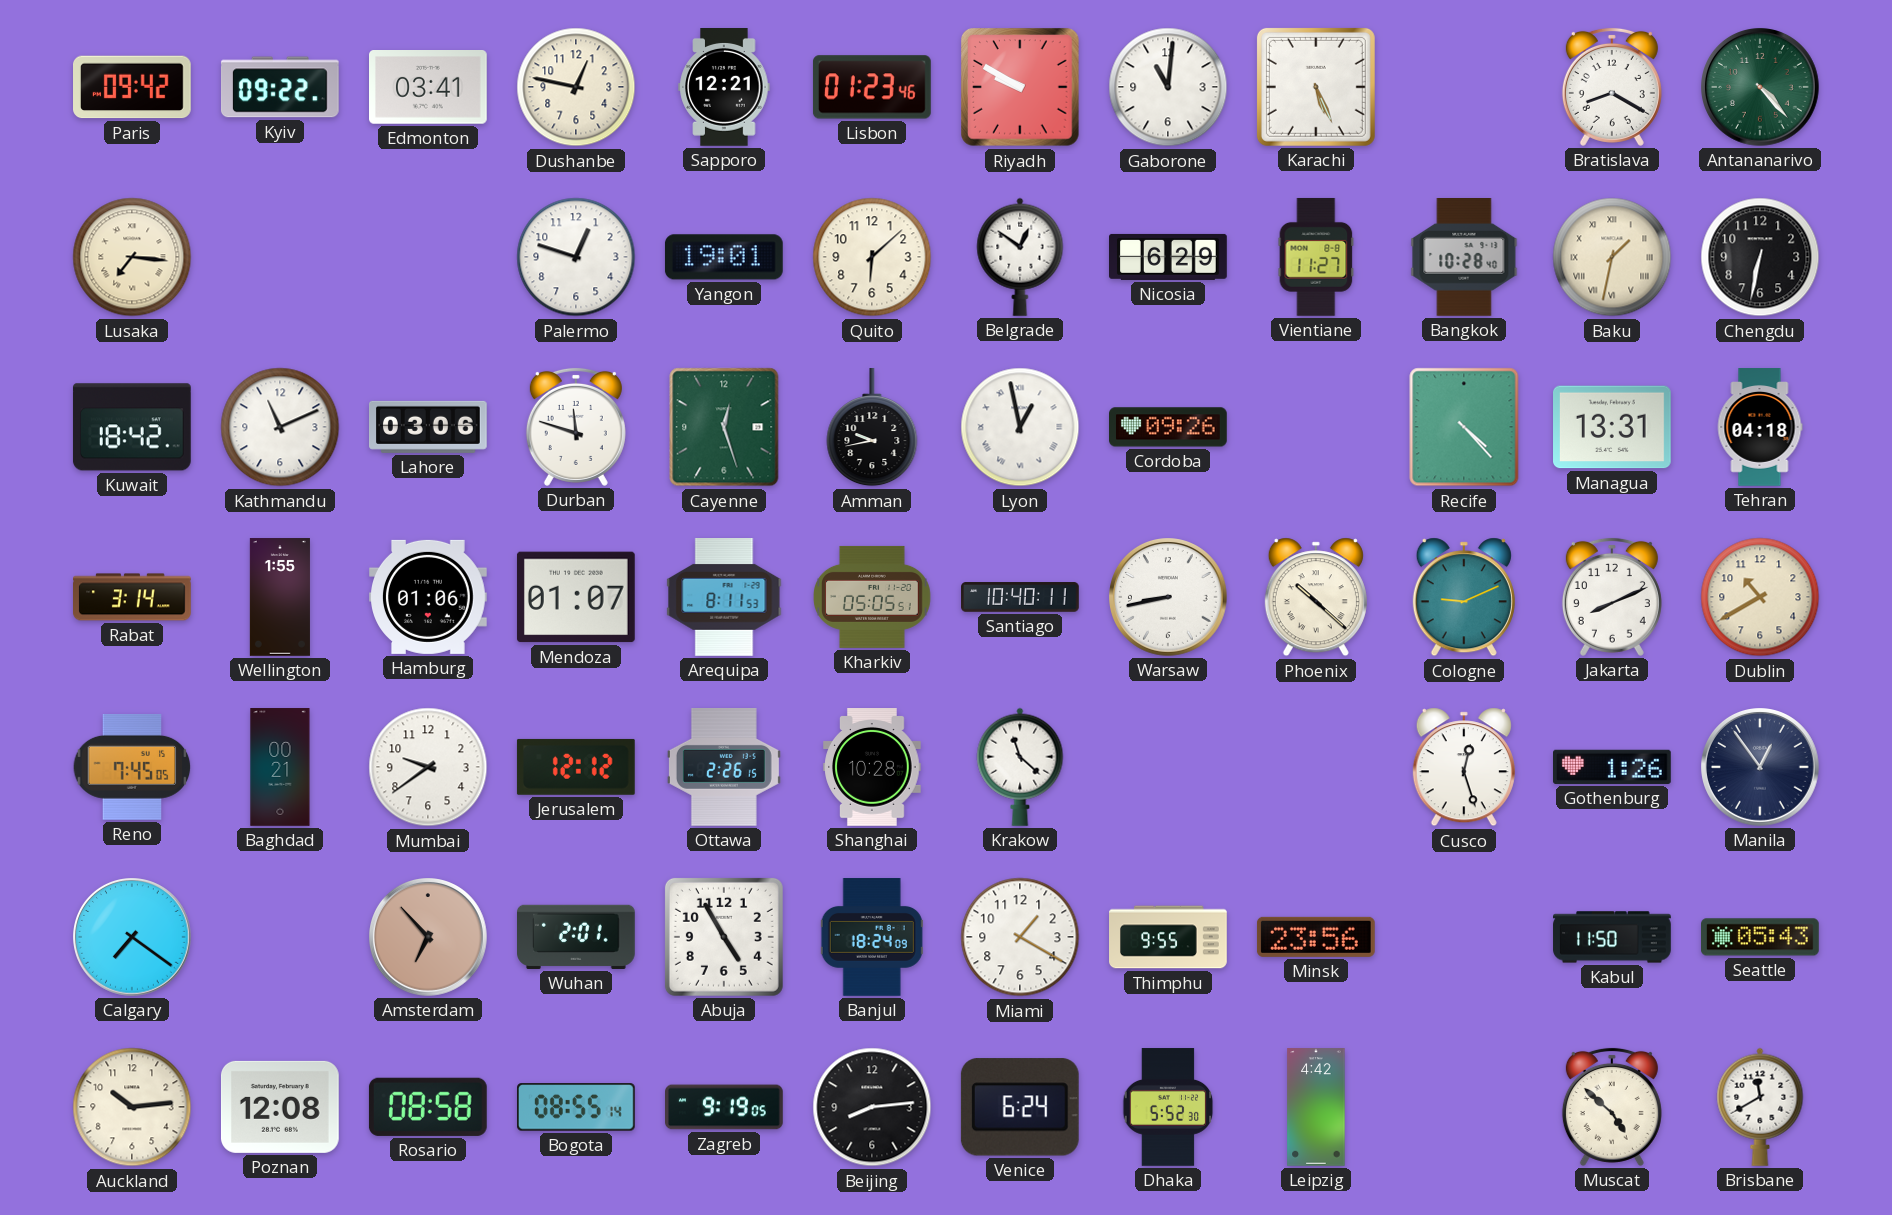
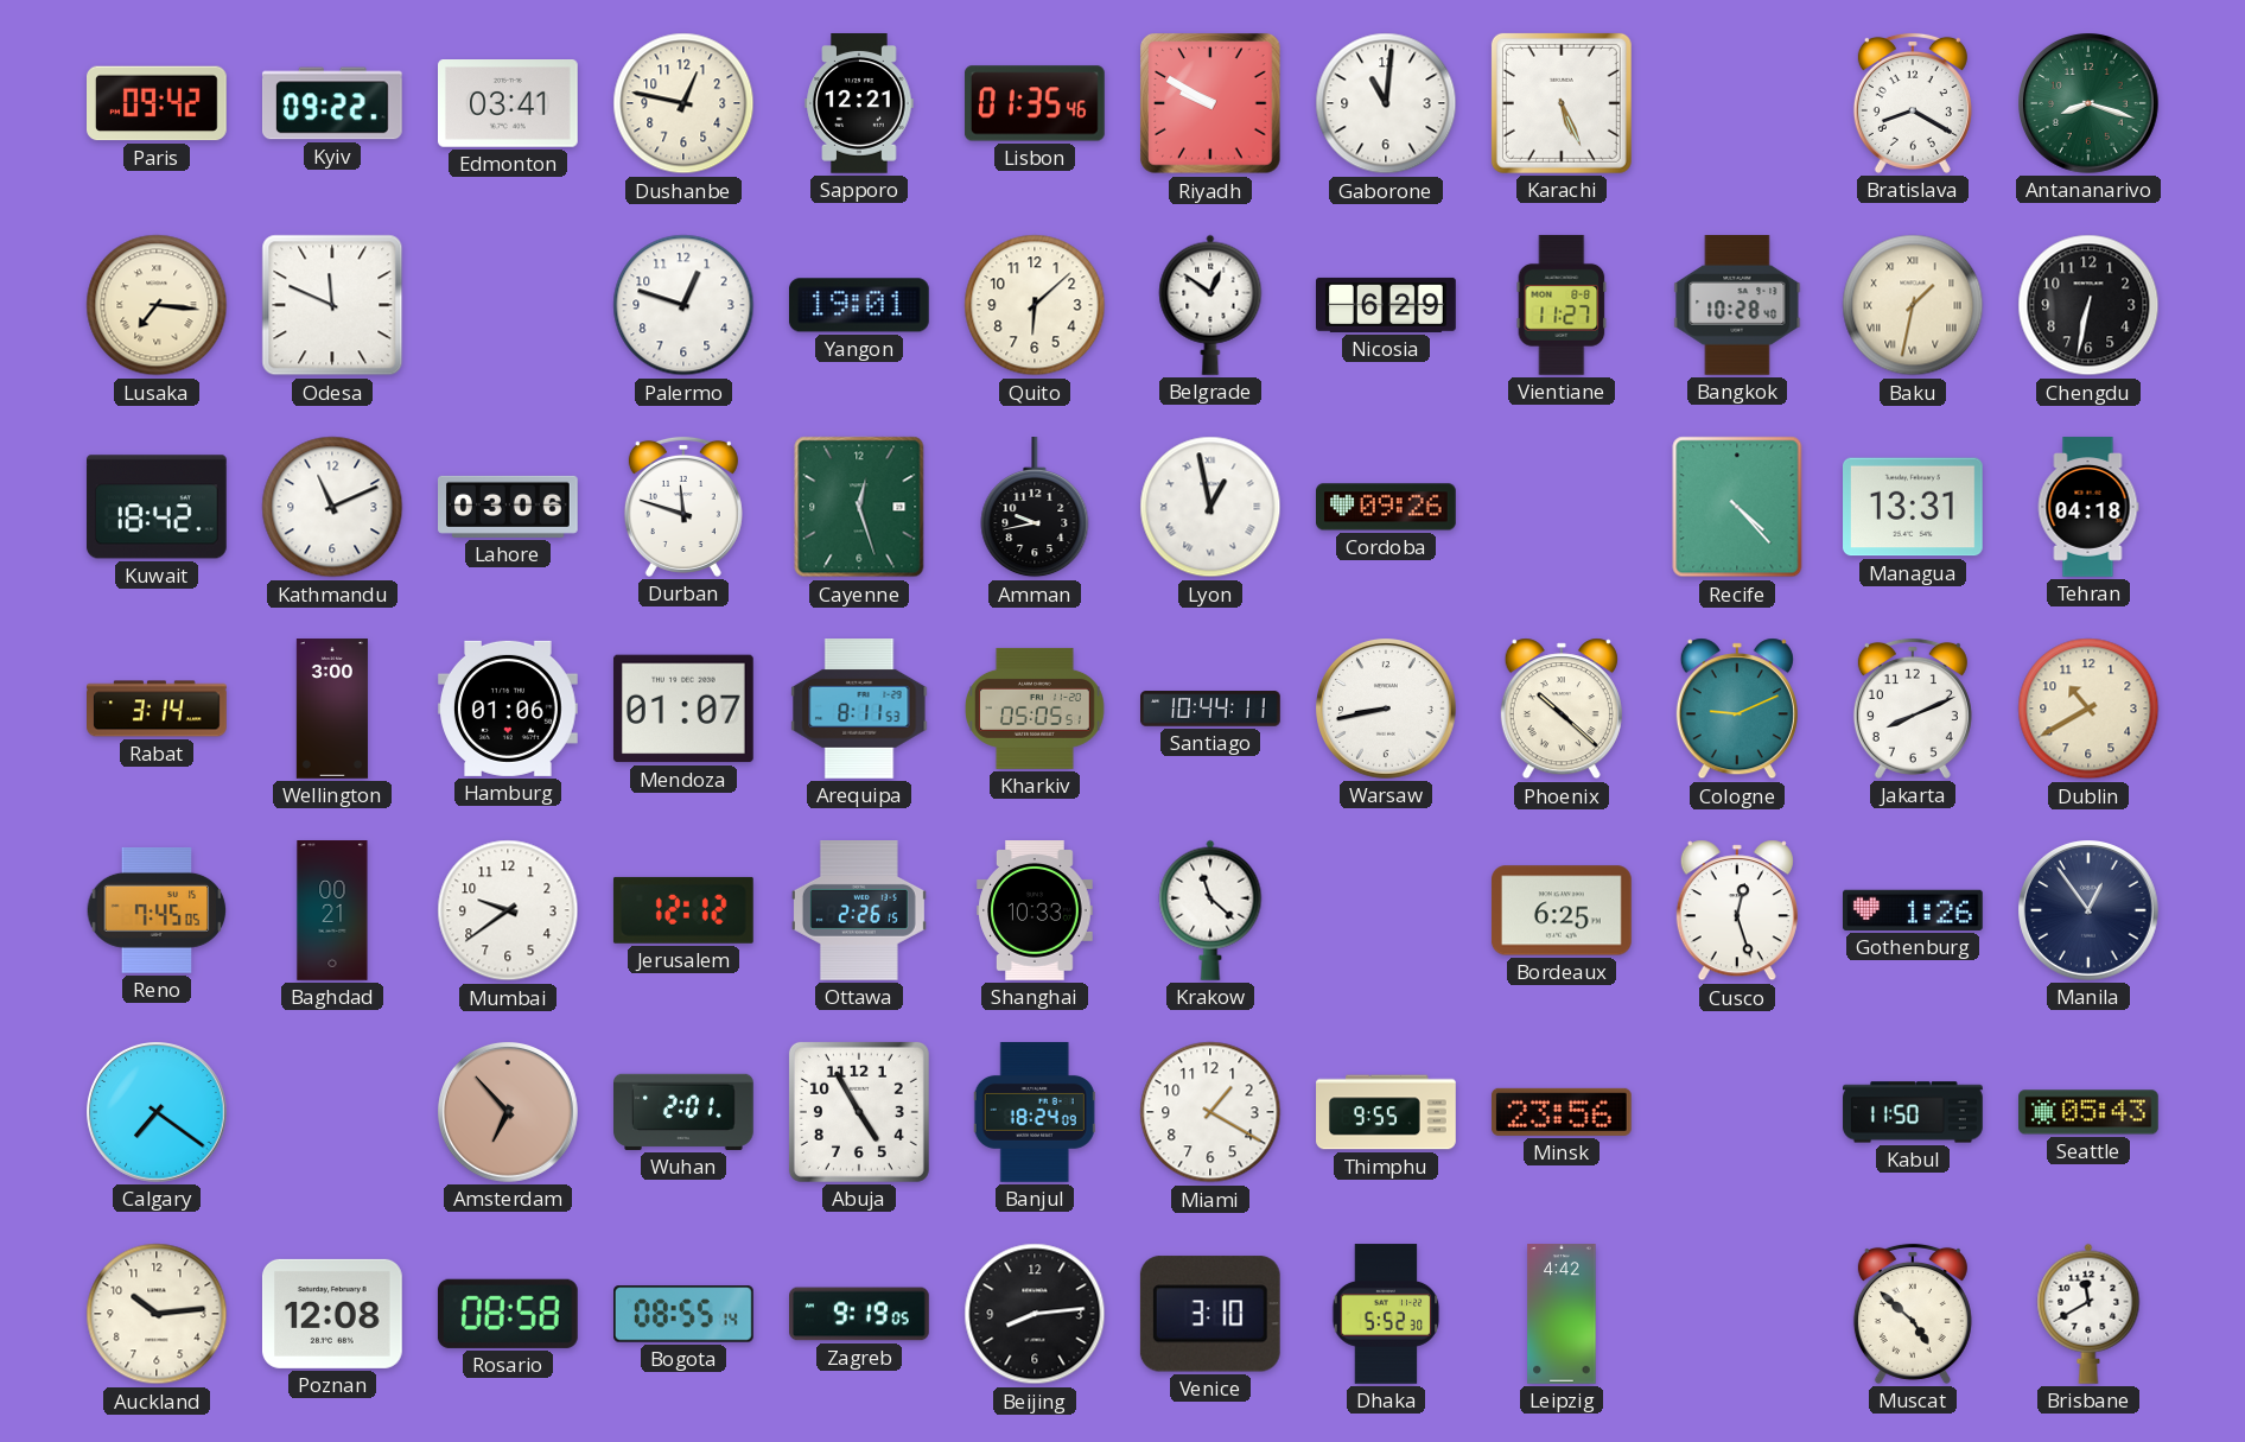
Lisbon: 01:23 -> 01:35
Antananarivo: 4:23 -> 8:18
Odesa: none -> 11:49
Wellington: 1:55 -> 3:00
Santiago: 10:40 -> 10:44
Shanghai: 10:28 -> 10:33
Bordeaux: none -> 6:25
Venice: 6:24 -> 3:10
